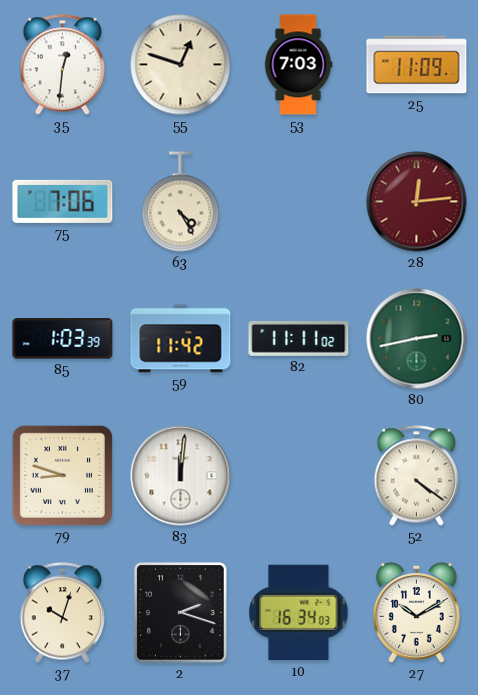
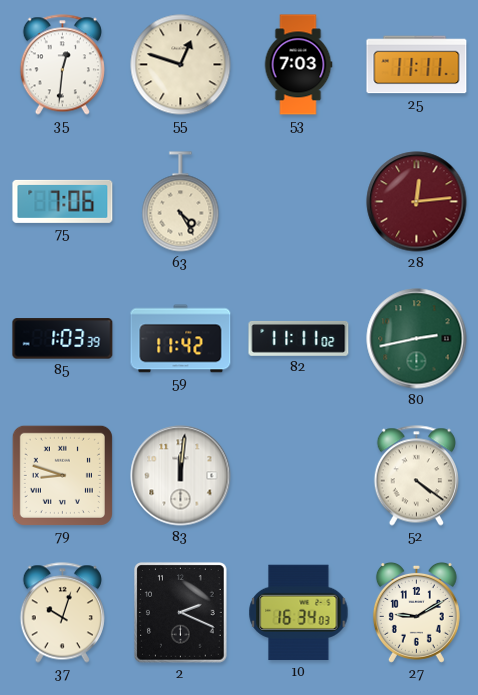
25: 11:09 -> 11:11
2: 2:18 -> 2:19
27: 10:10 -> 9:10
